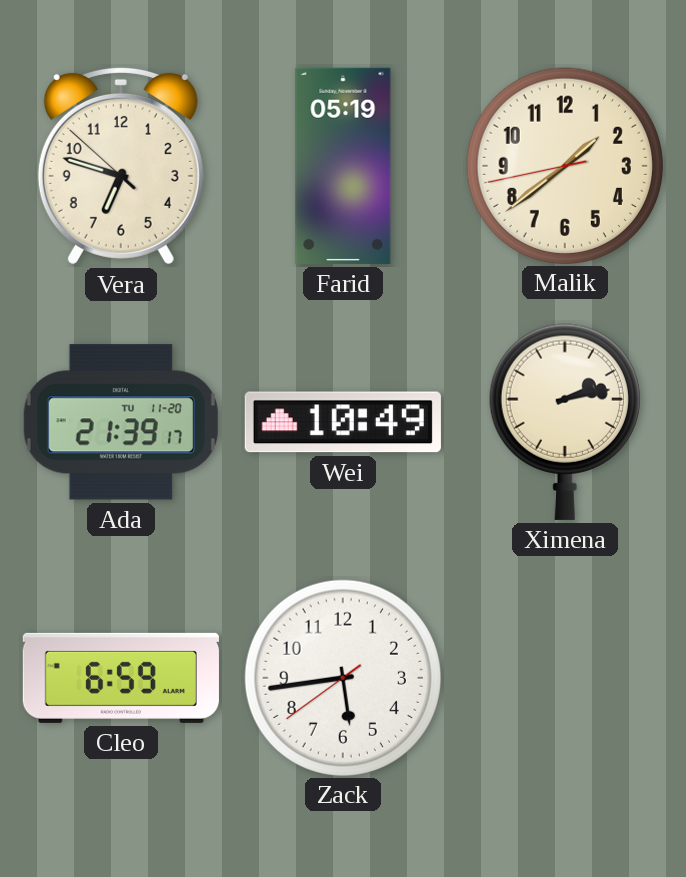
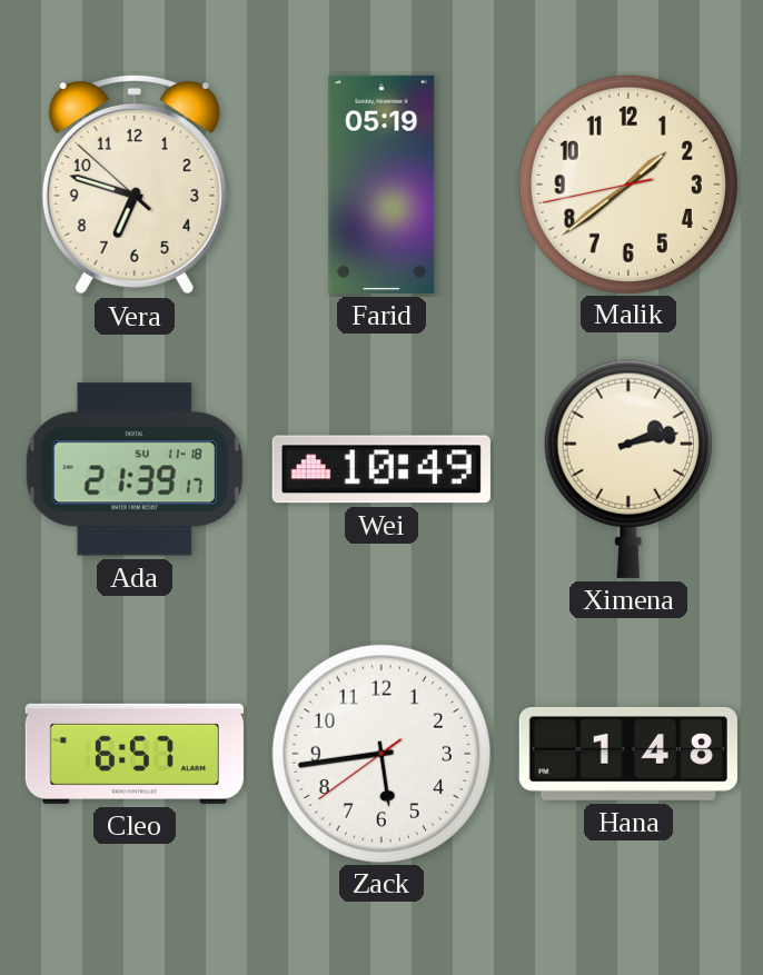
Ada date: TU 11-20 -> SU 11-18
Cleo: 6:59 -> 6:57
Hana: none -> 1:48
